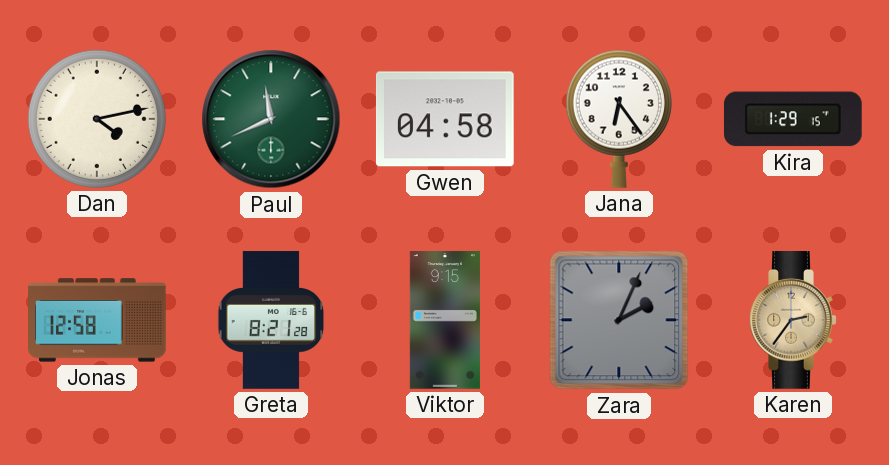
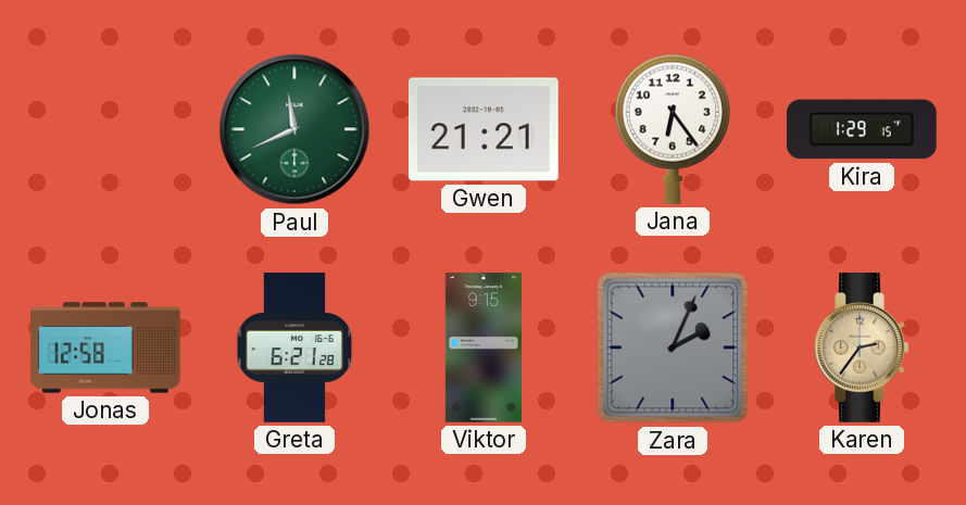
Dan: 4:13 -> none
Gwen: 04:58 -> 21:21
Greta: 8:21 -> 6:21
